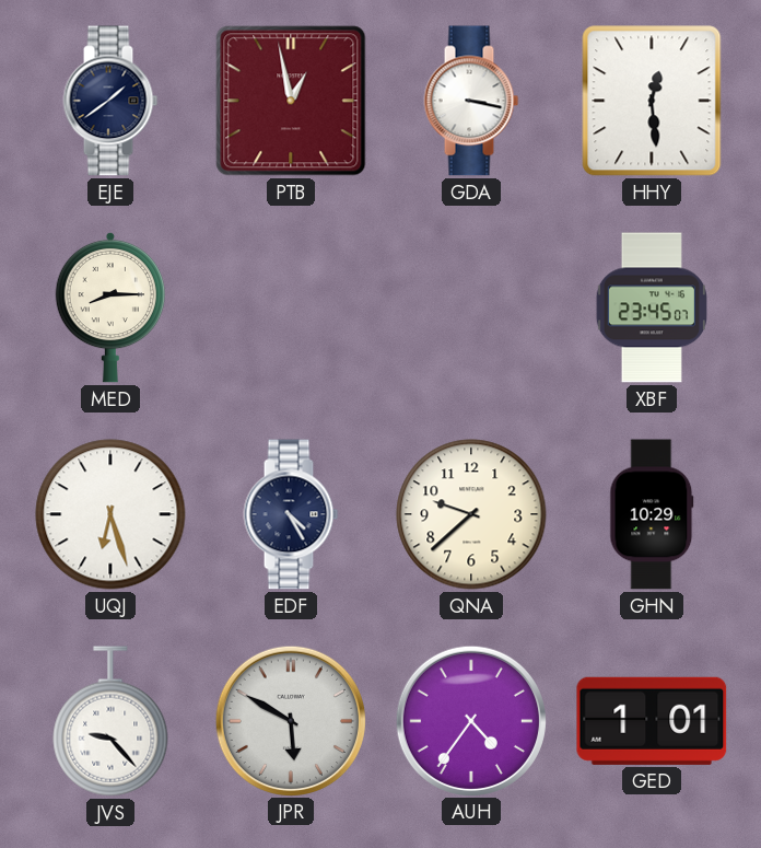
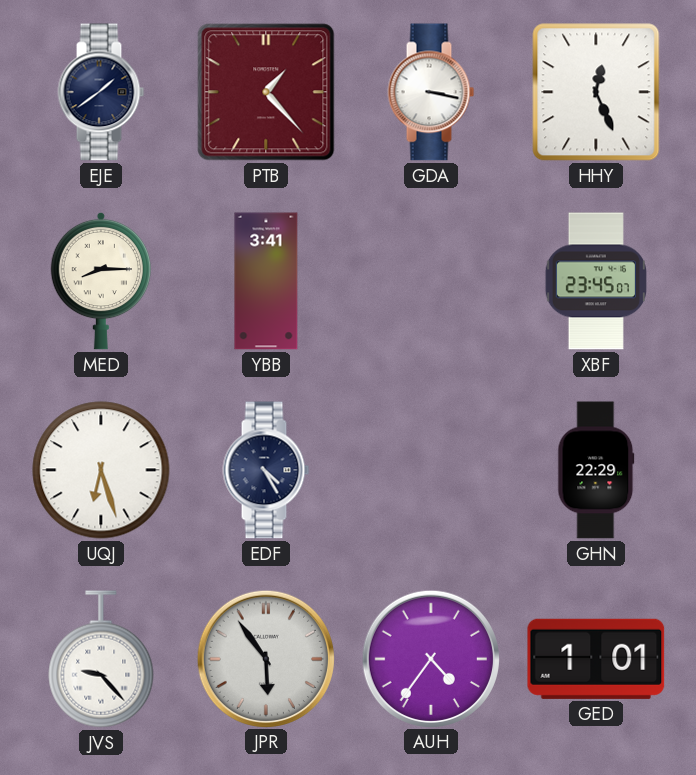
PTB: 12:58 -> 1:23
HHY: 12:29 -> 12:26
YBB: none -> 3:41
QNA: 9:38 -> none
GHN: 10:29 -> 22:29
JPR: 5:50 -> 5:54
